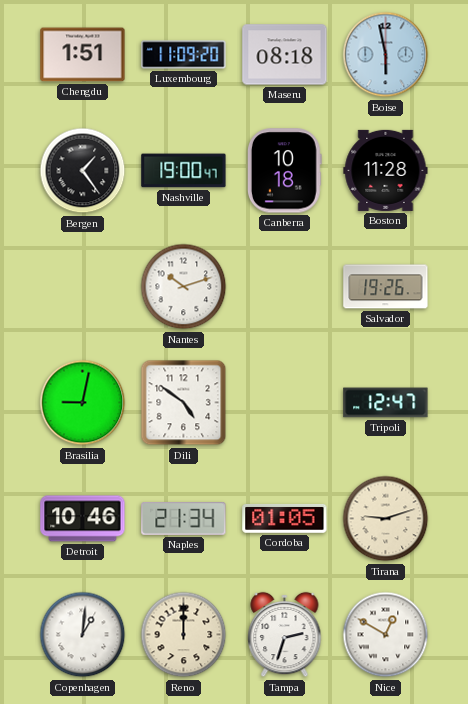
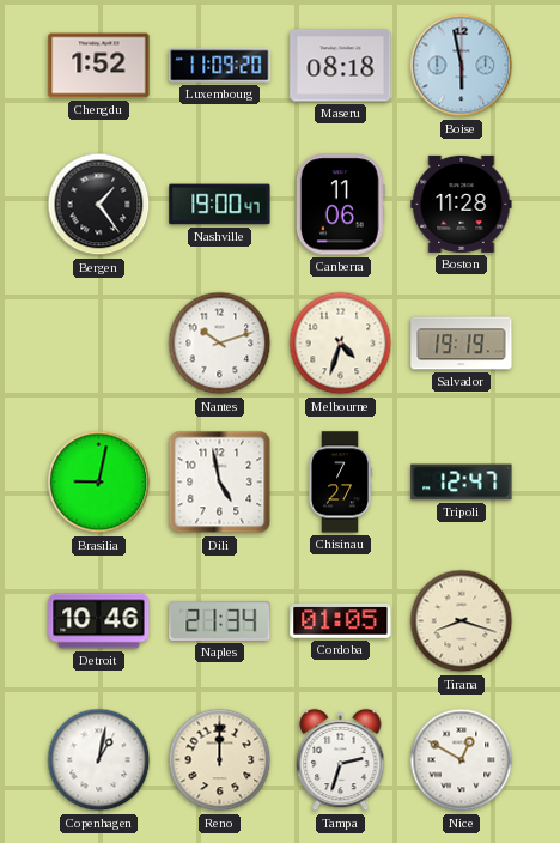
Chengdu: 1:51 -> 1:52
Canberra: 10:18 -> 11:06
Melbourne: none -> 4:33
Salvador: 19:26 -> 19:19
Dili: 4:51 -> 4:58
Chisinau: none -> 7:27
Tirana: 9:12 -> 8:18
Copenhagen: 1:01 -> 1:02
